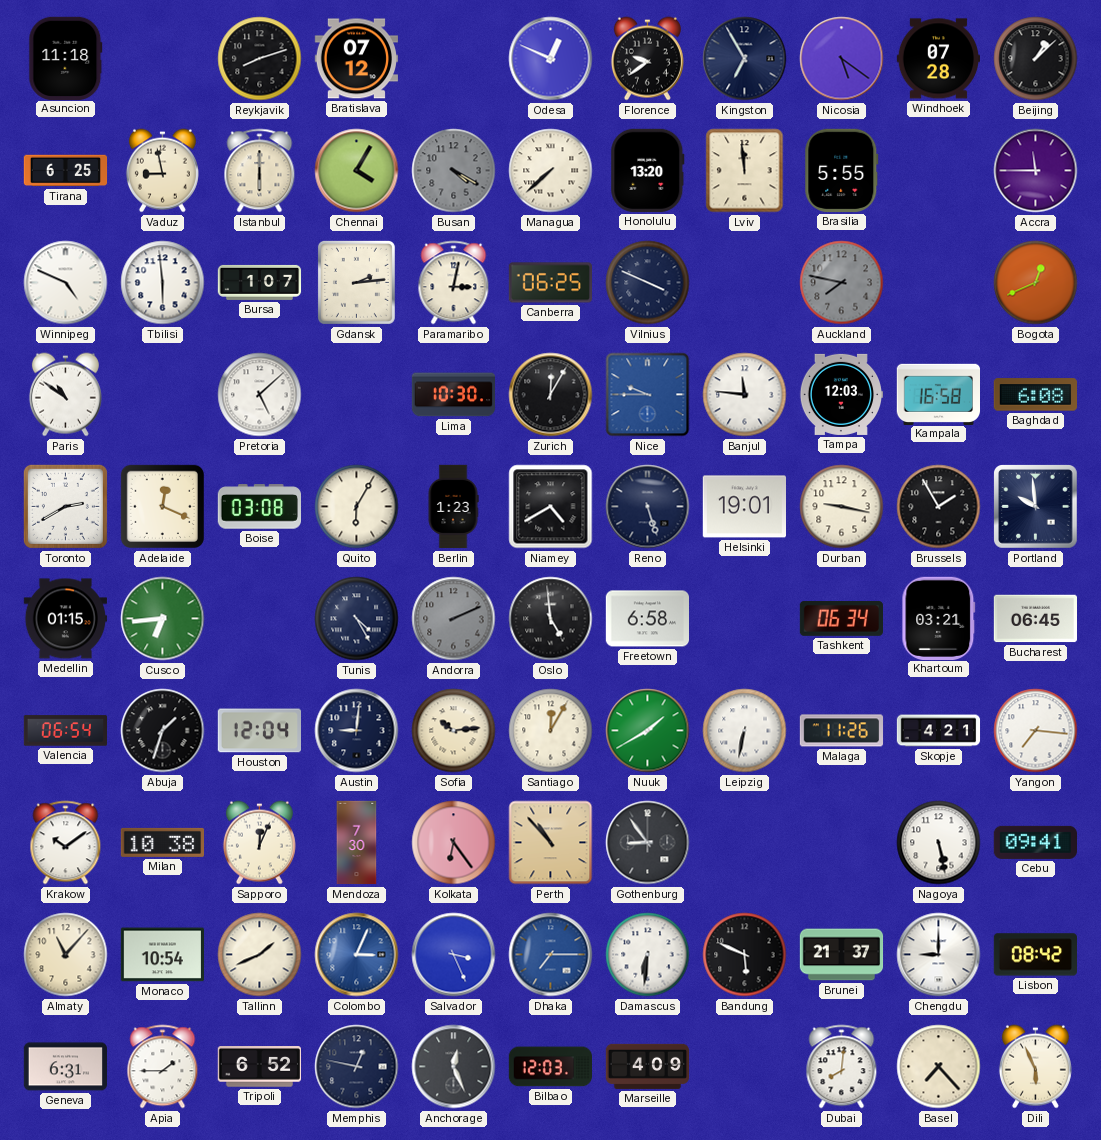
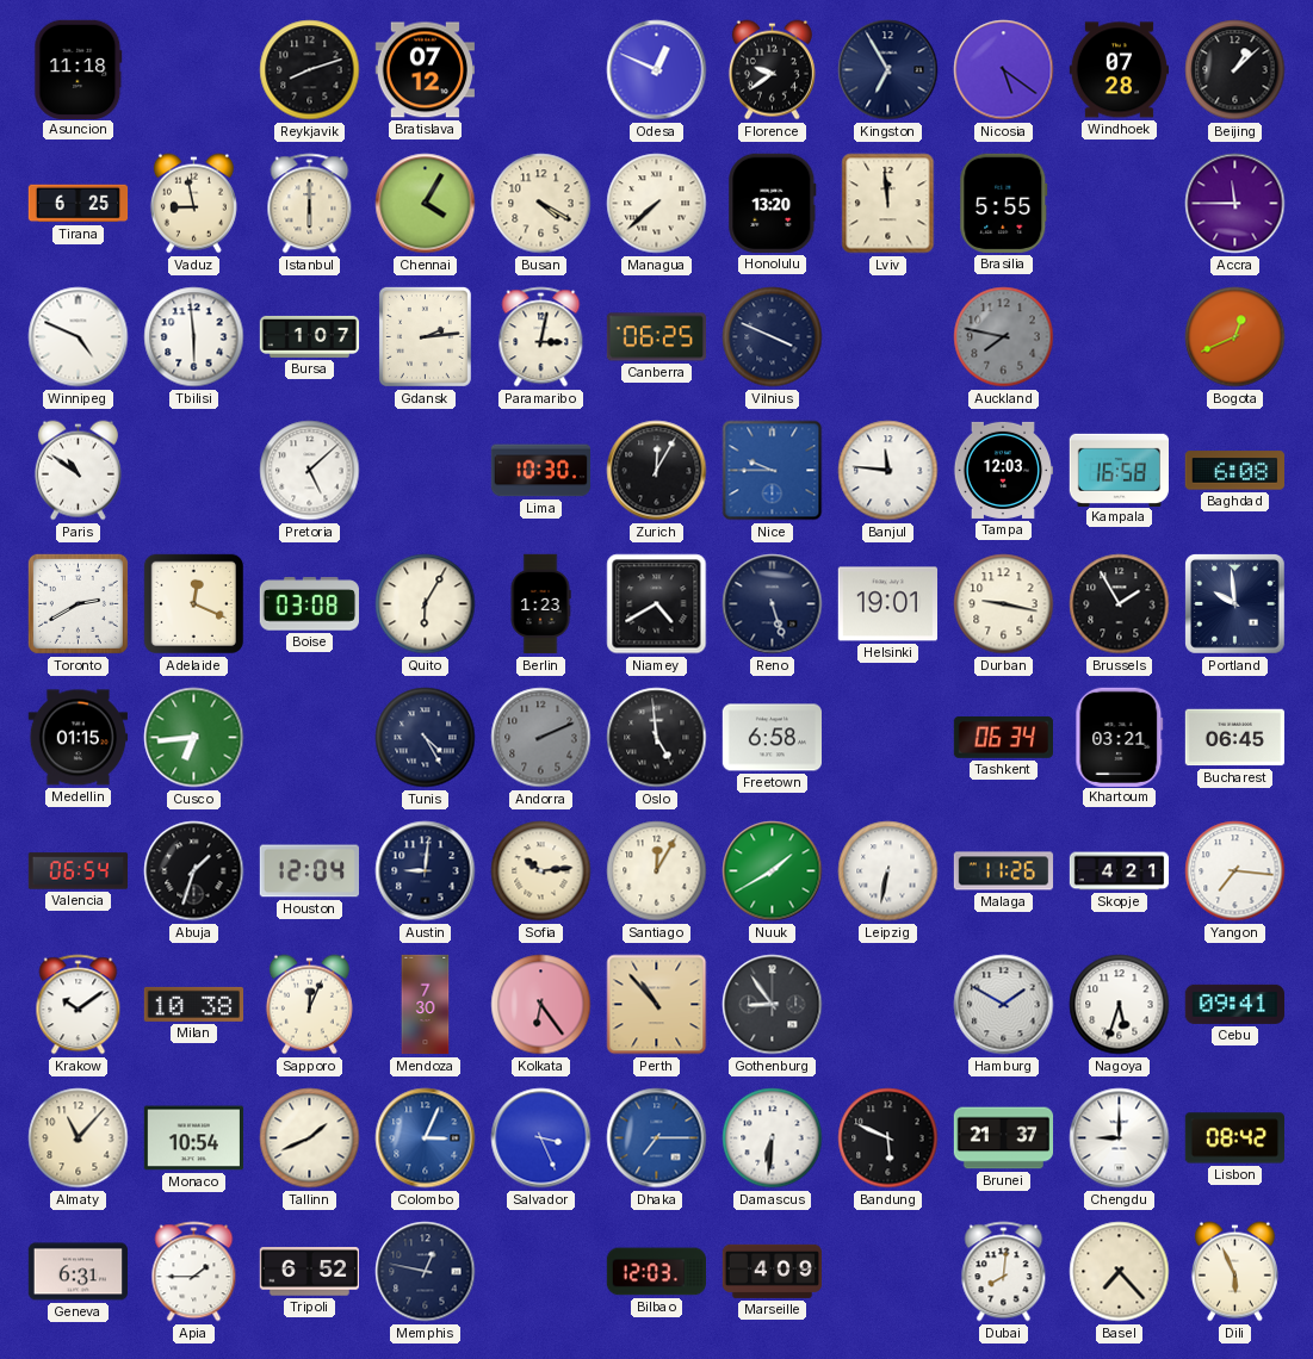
Busan dial: grey -> cream
Hamburg: none -> 1:50
Nagoya: 5:28 -> 5:33
Anchorage: 12:26 -> none
